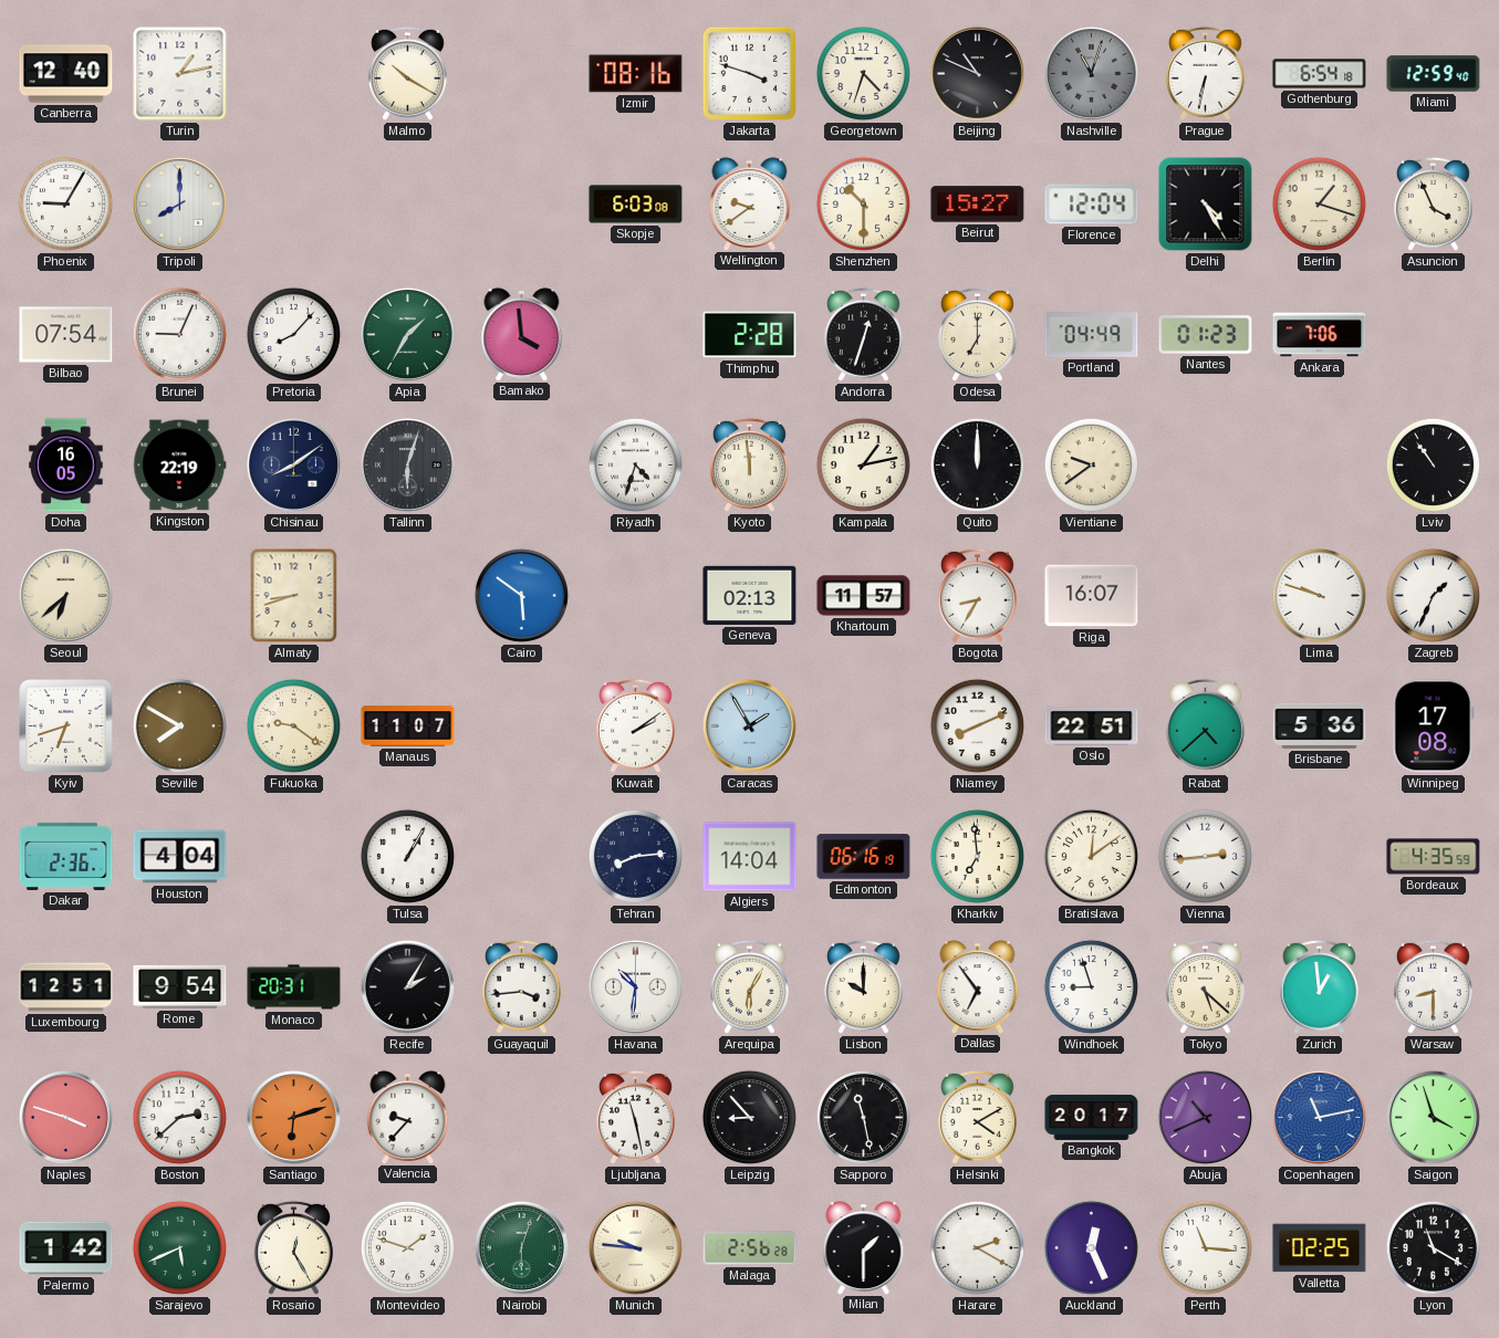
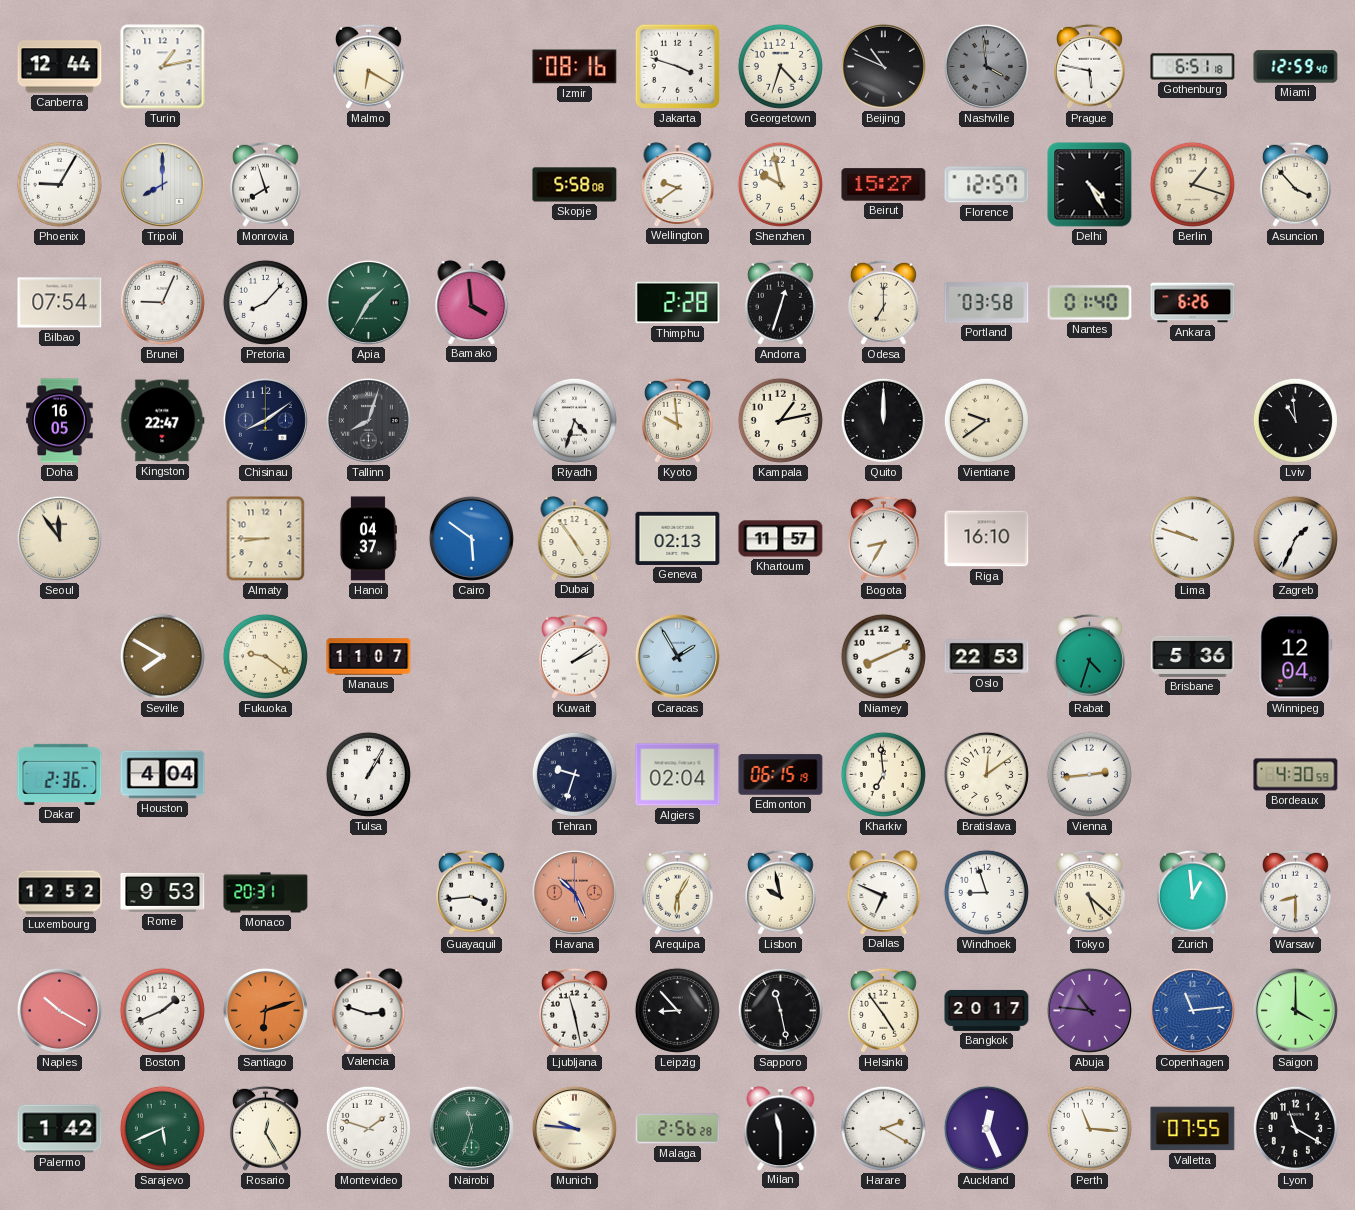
Canberra: 12:40 -> 12:44
Malmo: 10:20 -> 6:20
Nashville: 11:03 -> 3:59
Prague: 6:32 -> 5:47
Gothenburg: 6:54 -> 6:51
Monrovia: none -> 7:57
Skopje: 6:03 -> 5:58
Shenzhen: 10:30 -> 9:58
Florence: 12:04 -> 12:57
Asuncion: 3:56 -> 3:53
Portland: 04:49 -> 03:58
Nantes: 01:23 -> 01:40
Ankara: 7:06 -> 6:26
Kingston: 22:19 -> 22:47
Tallinn: 6:03 -> 8:03
Kyoto: 11:59 -> 9:59
Lviv: 10:54 -> 10:59
Seoul: 6:38 -> 11:54
Almaty: 8:42 -> 8:45
Hanoi: none -> 04:37
Dubai: none -> 4:54
Riga: 16:07 -> 16:10
Kyiv: 6:42 -> none
Oslo: 22:51 -> 22:53
Rabat: 4:38 -> 4:33
Winnipeg: 17:08 -> 12:04
Tehran: 8:14 -> 9:33
Algiers: 14:04 -> 02:04
Edmonton: 06:16 -> 06:15
Bordeaux: 4:35 -> 4:30
Luxembourg: 12:51 -> 12:52
Rome: 9:54 -> 9:53
Recife: 2:05 -> none
Havana: 10:31 -> 10:26
Havana dial: white -> salmon
Lisbon: 10:00 -> 9:58
Dallas: 6:54 -> 6:49
Naples: 3:48 -> 10:20
Boston: 2:38 -> 1:41
Valencia: 9:37 -> 2:48
Helsinki: 4:10 -> 4:54
Abuja: 10:41 -> 10:46
Copenhagen: 11:13 -> 11:14
Saigon: 3:57 -> 4:00
Nairobi: 6:03 -> 11:33
Milan: 1:30 -> 11:30
Valletta: 02:25 -> 07:55
